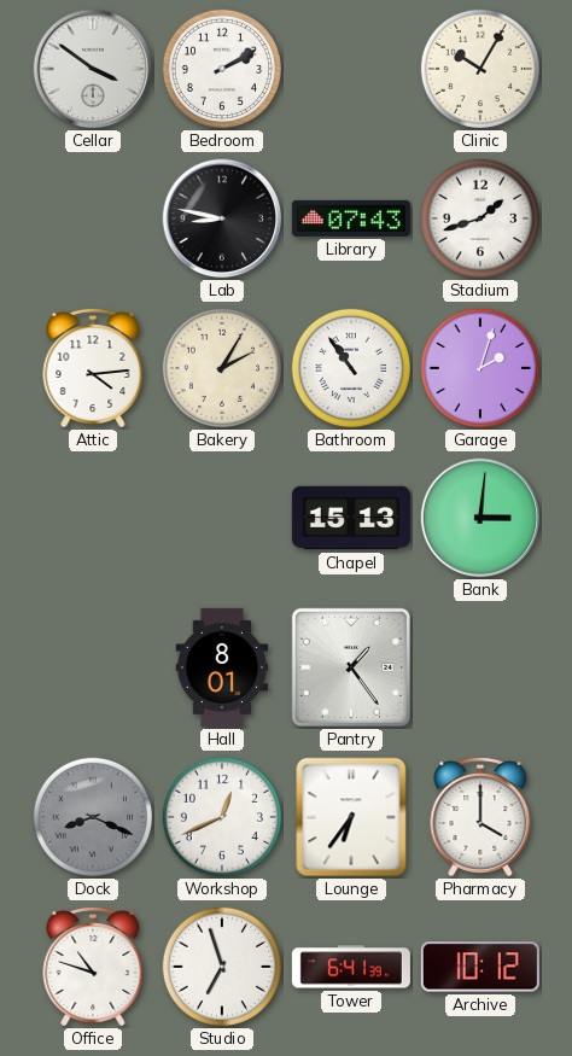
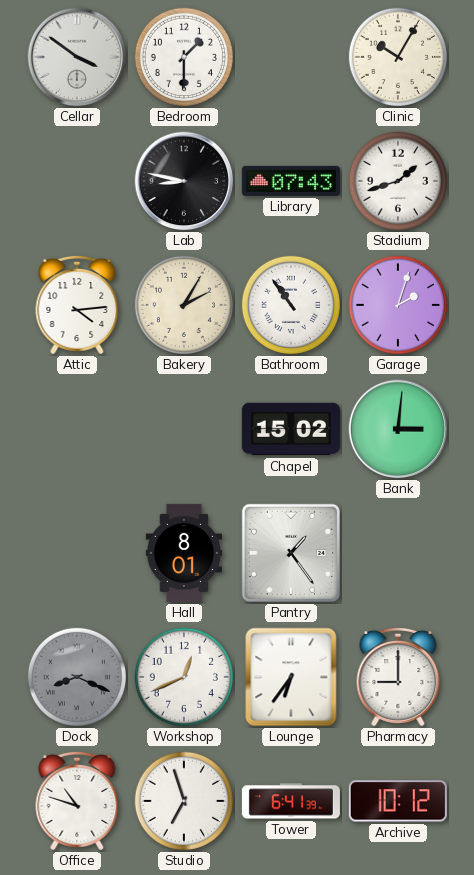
Bedroom: 2:10 -> 1:30
Chapel: 15:13 -> 15:02
Pharmacy: 4:00 -> 9:00
